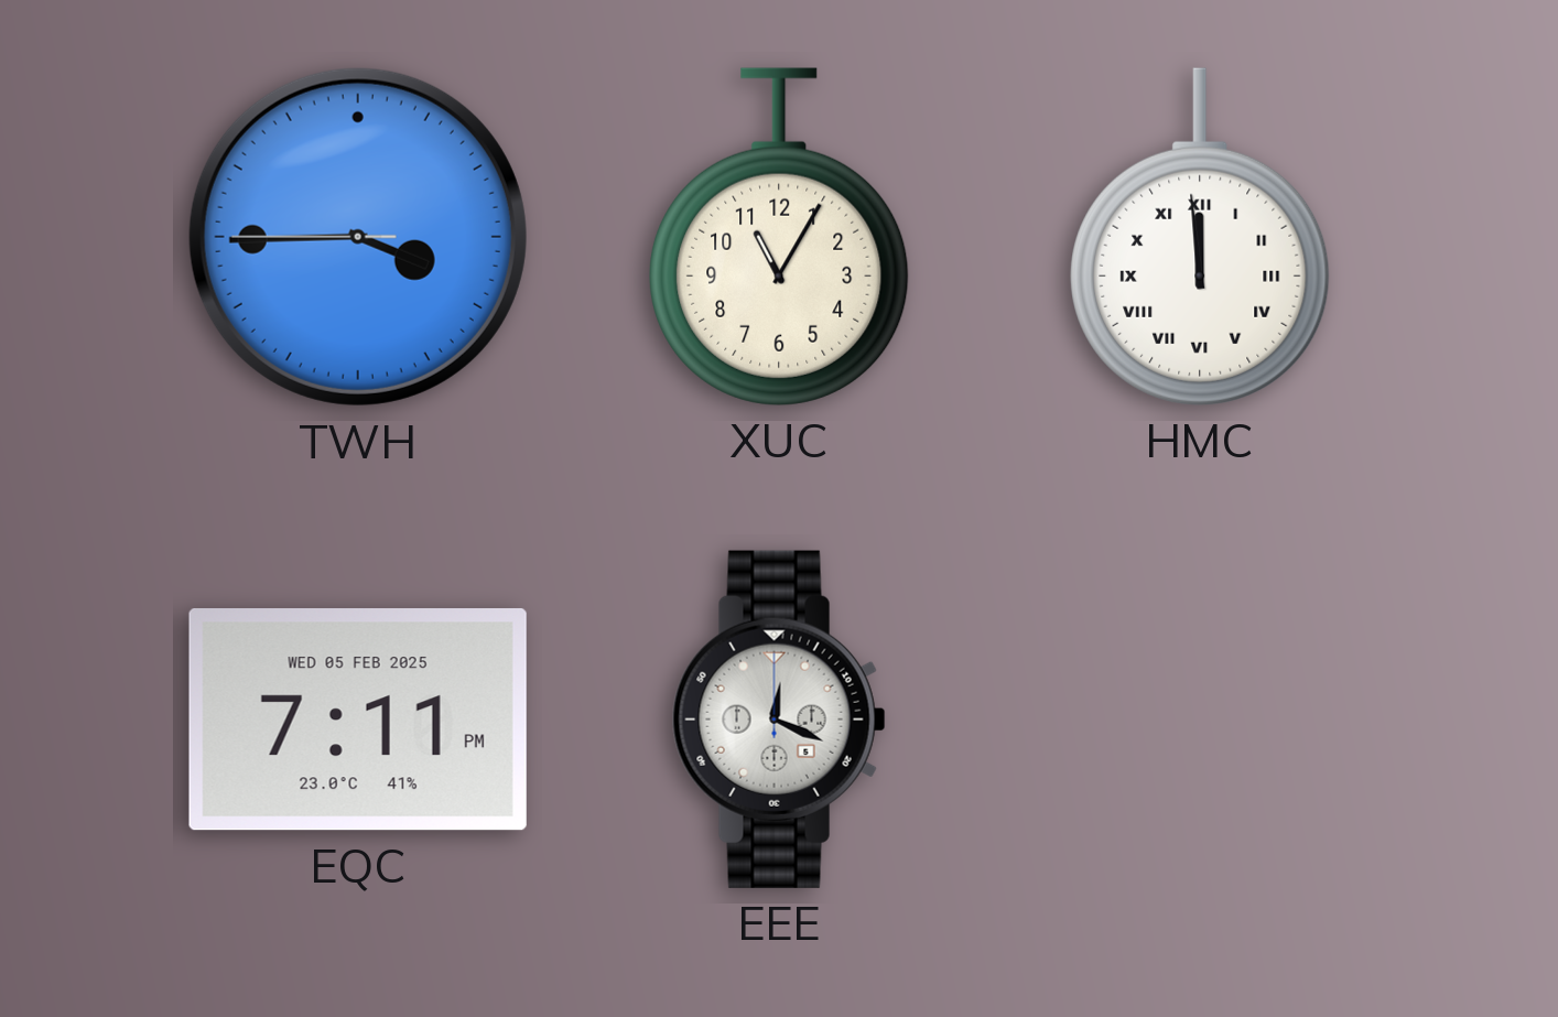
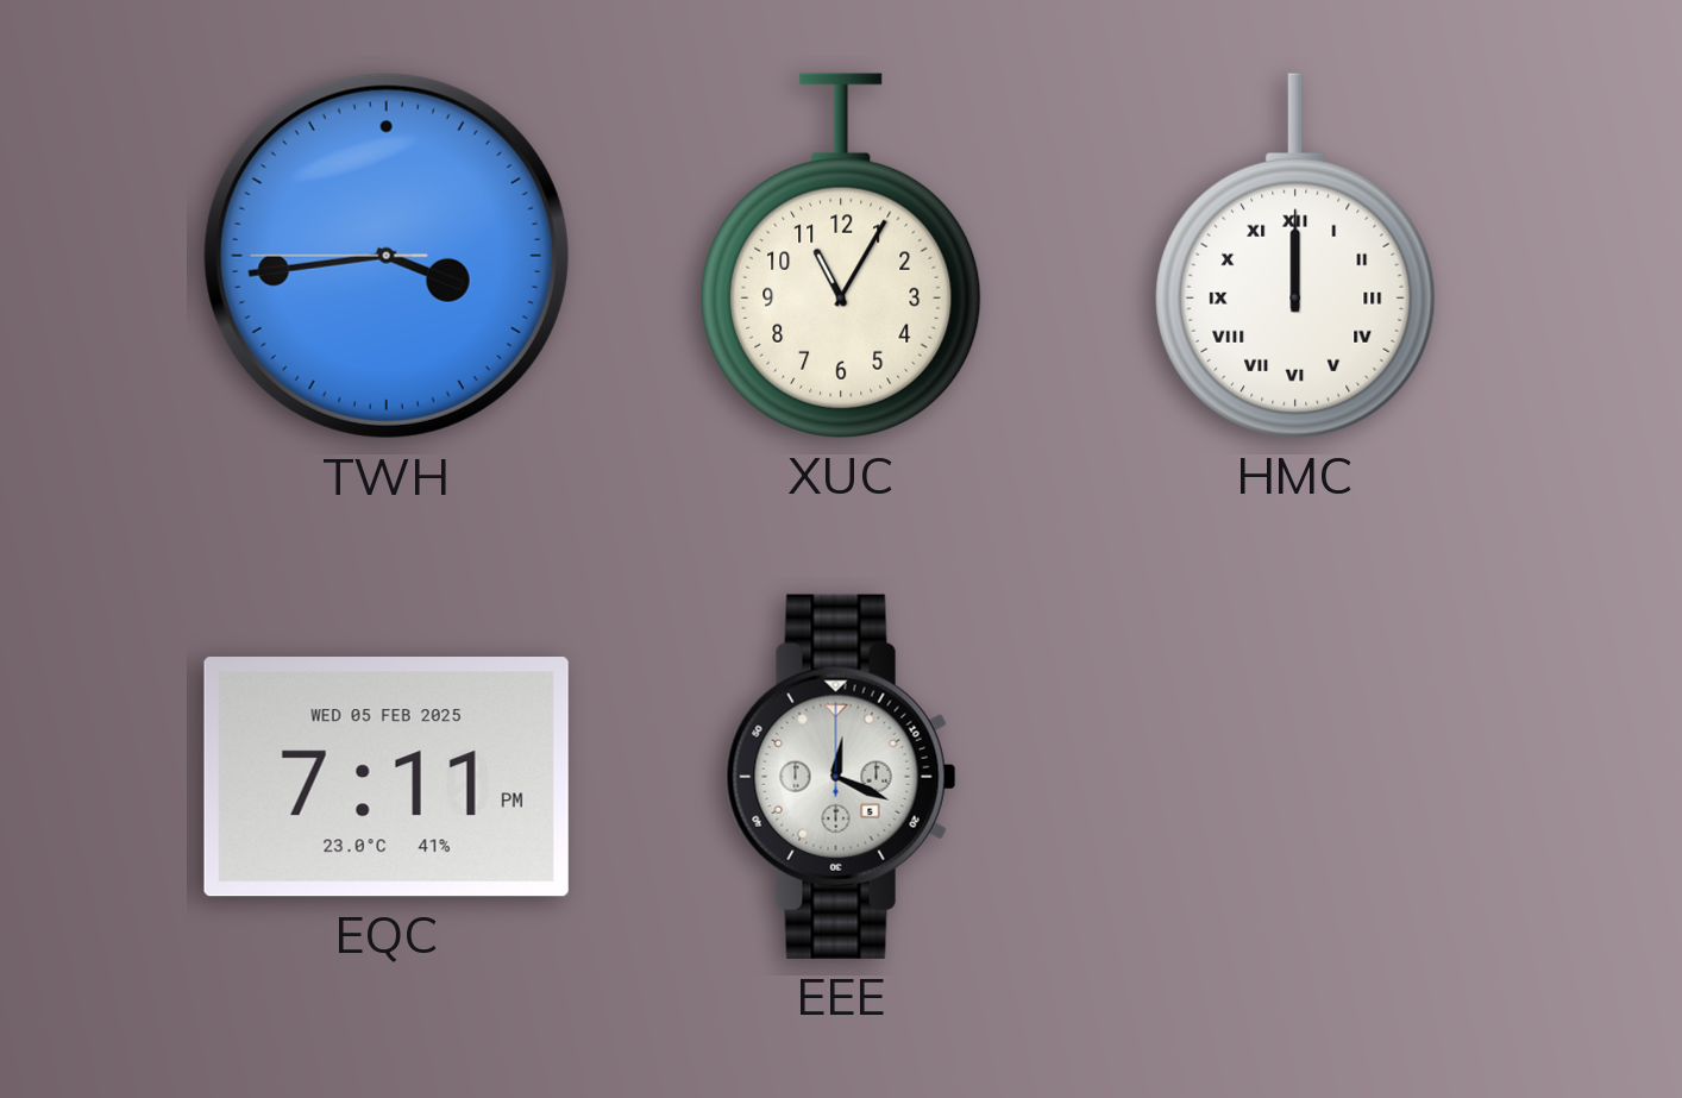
TWH: 3:44 -> 3:43
HMC: 11:59 -> 12:00
